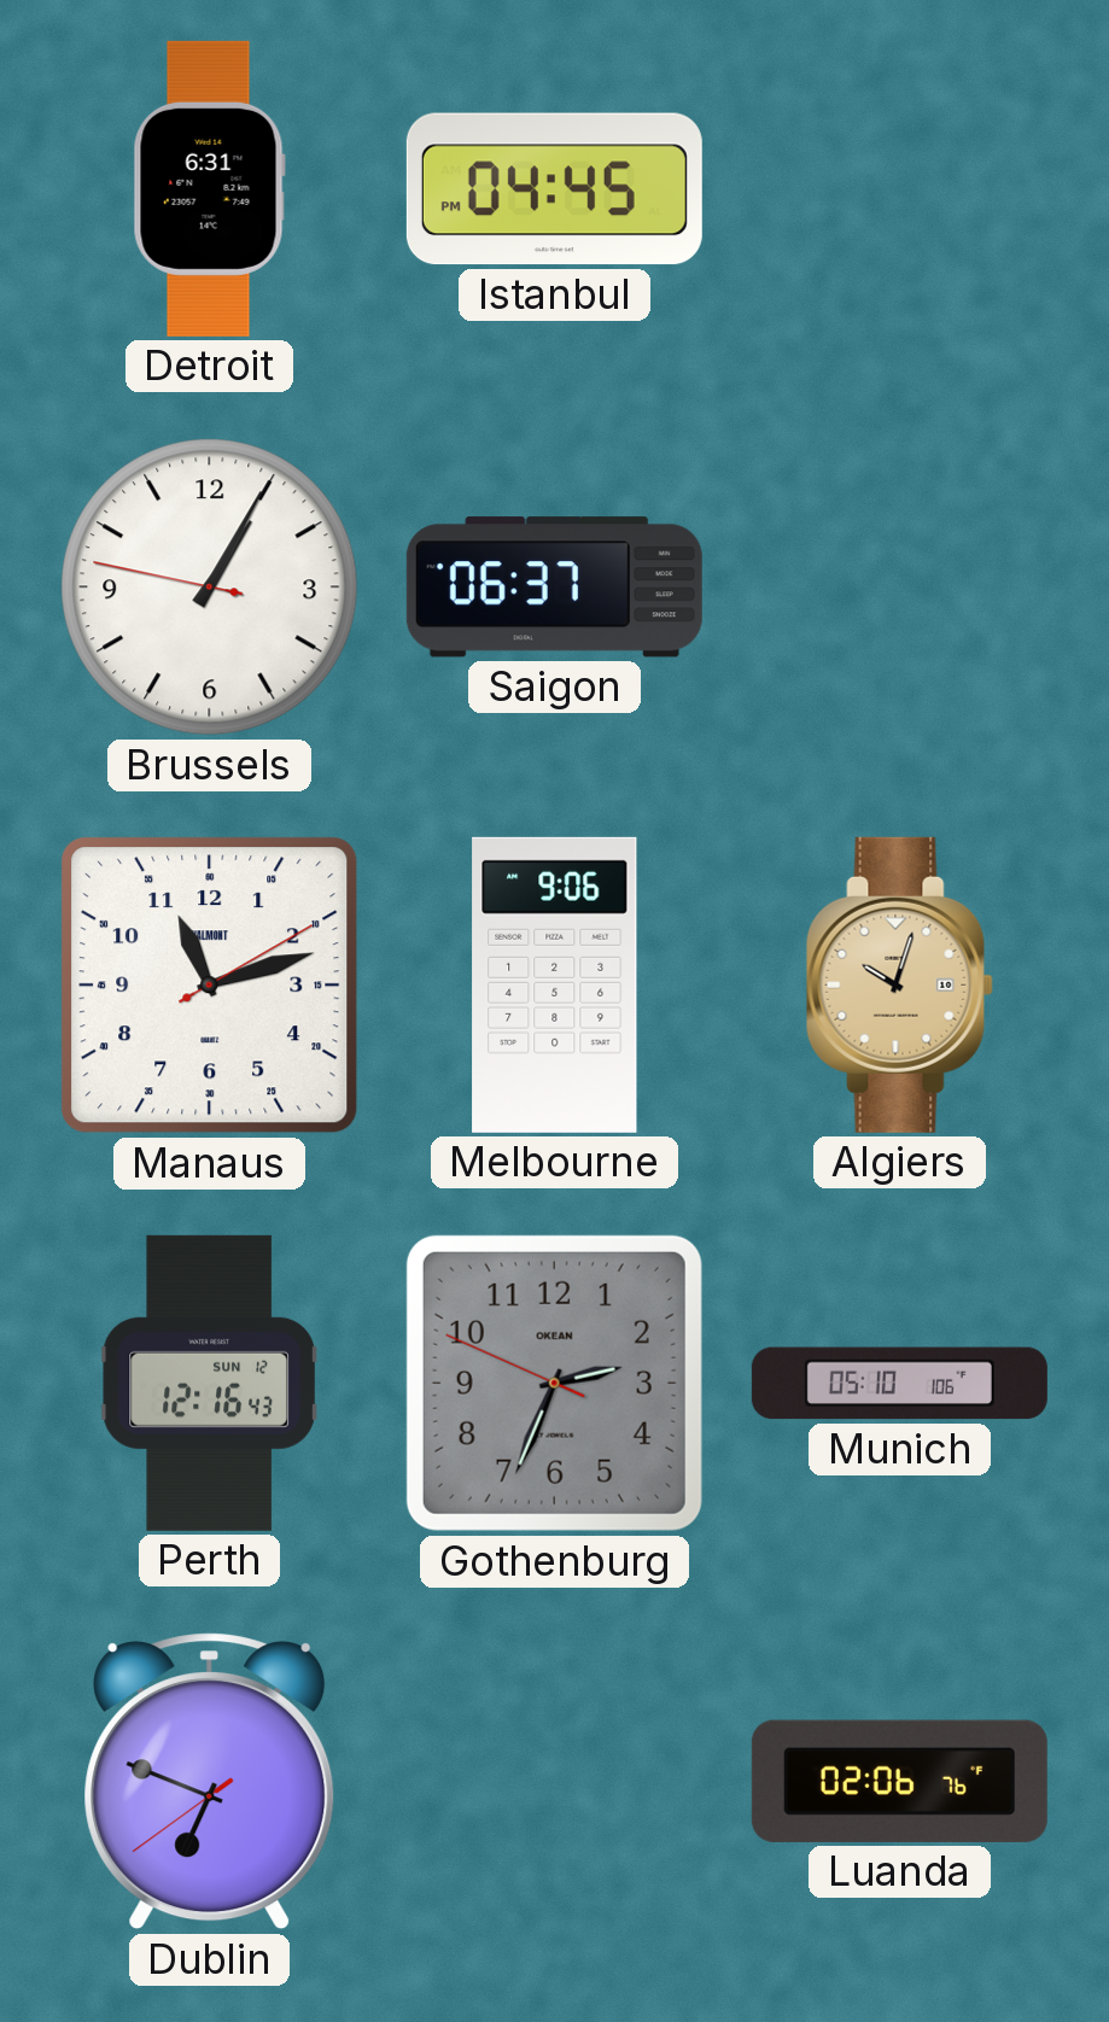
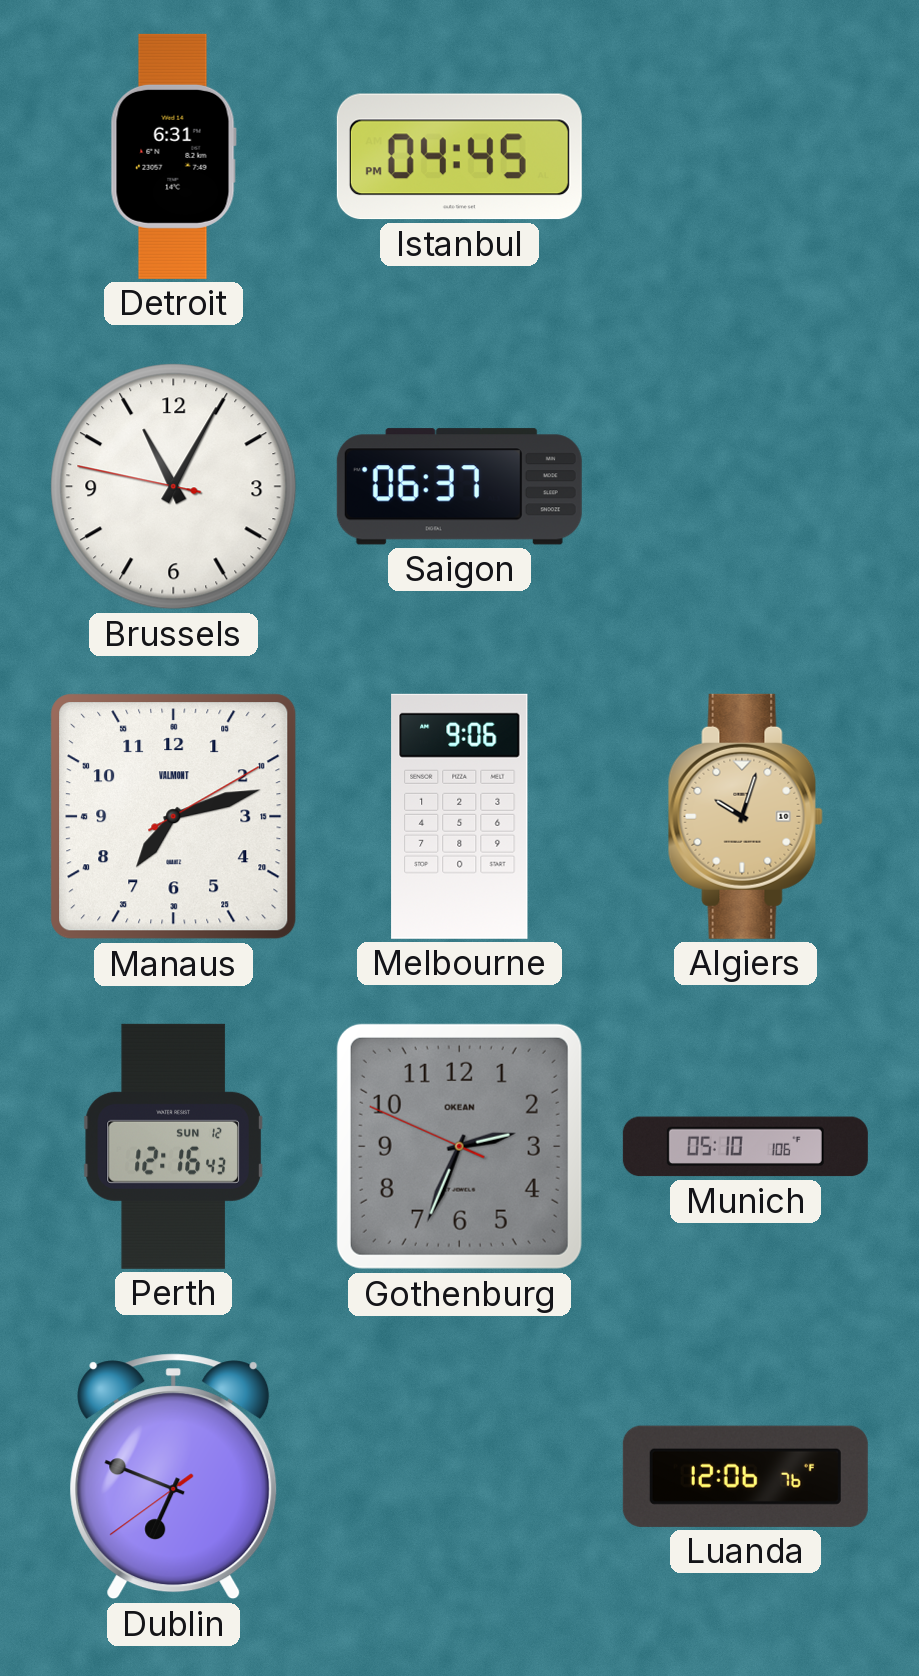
Brussels: 1:04 -> 11:04
Manaus: 11:12 -> 7:12
Luanda: 02:06 -> 12:06
